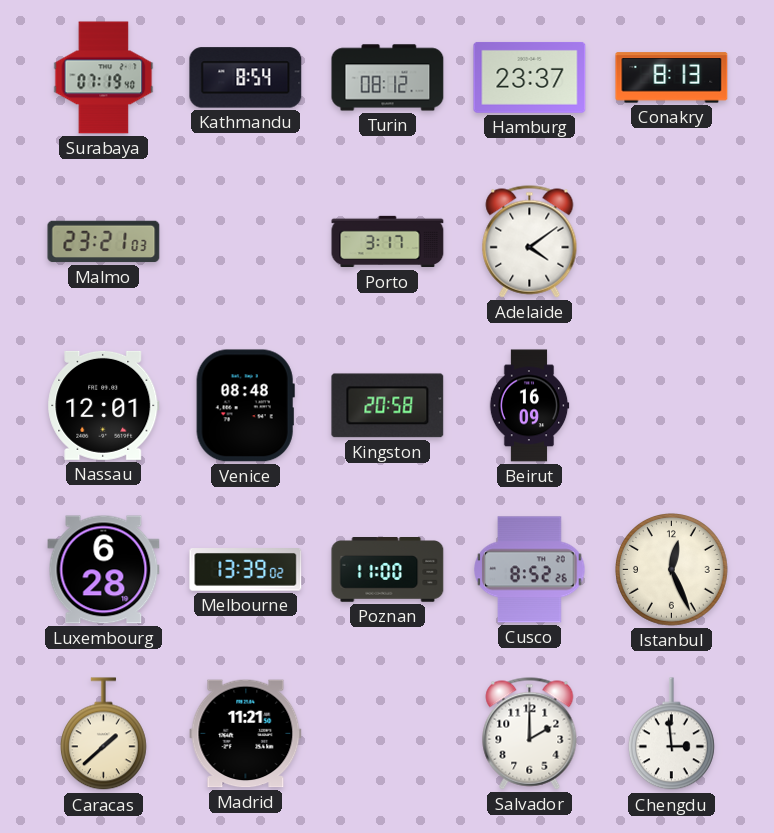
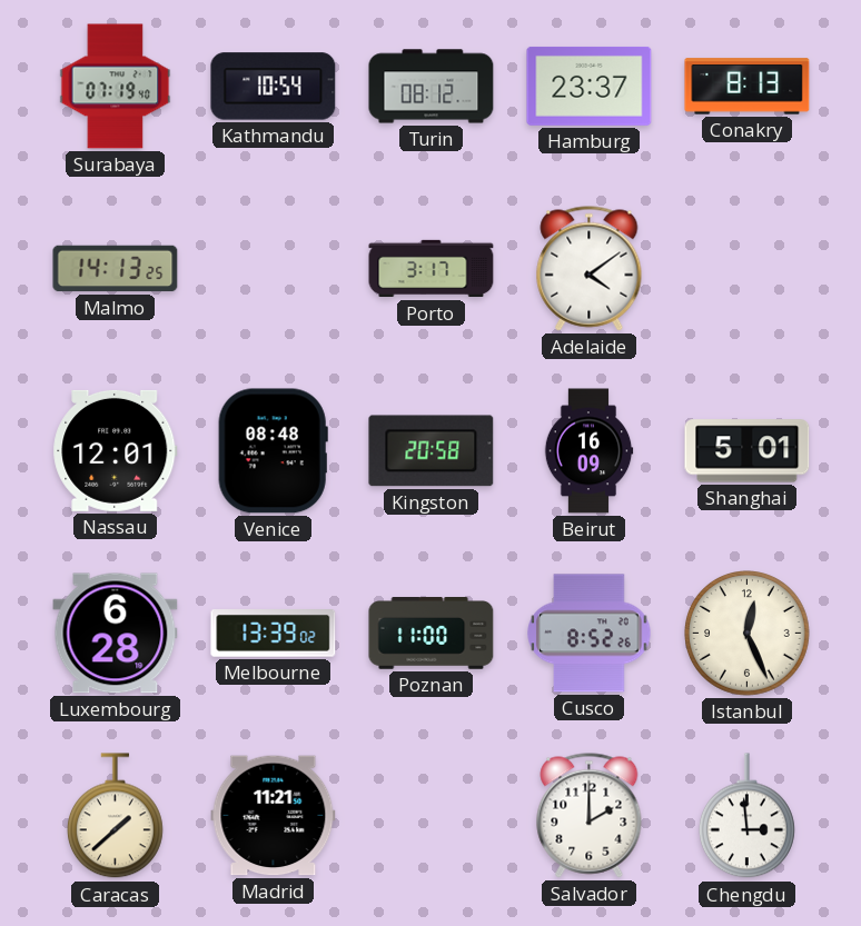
Kathmandu: 8:54 -> 10:54
Malmo: 23:21 -> 14:13
Shanghai: none -> 5:01
